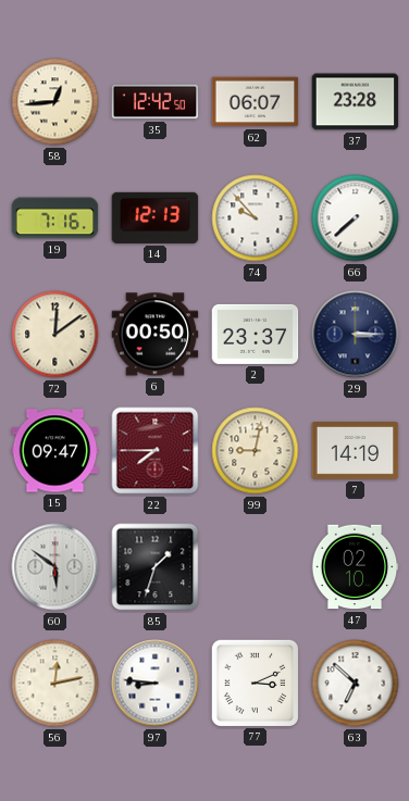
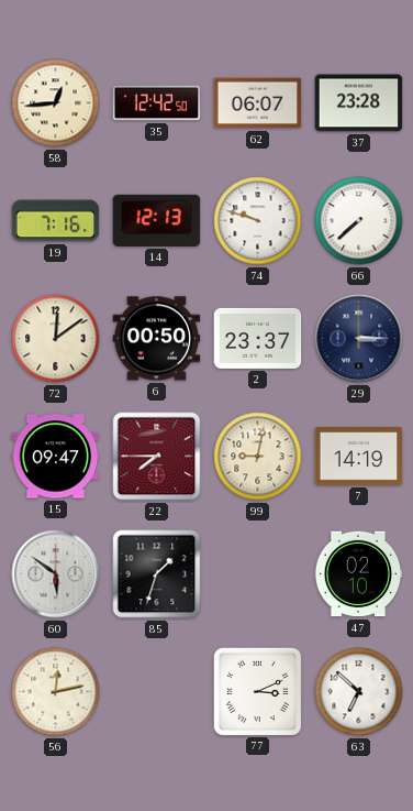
74: 9:53 -> 9:48
97: 8:46 -> none
